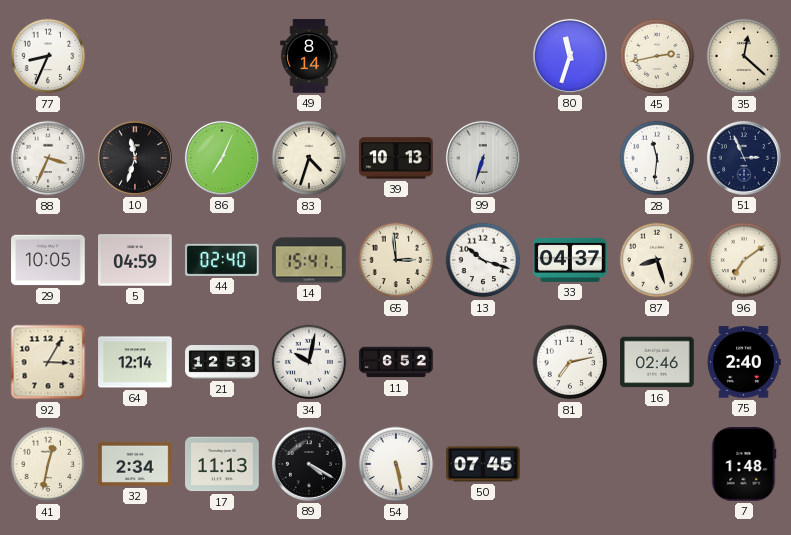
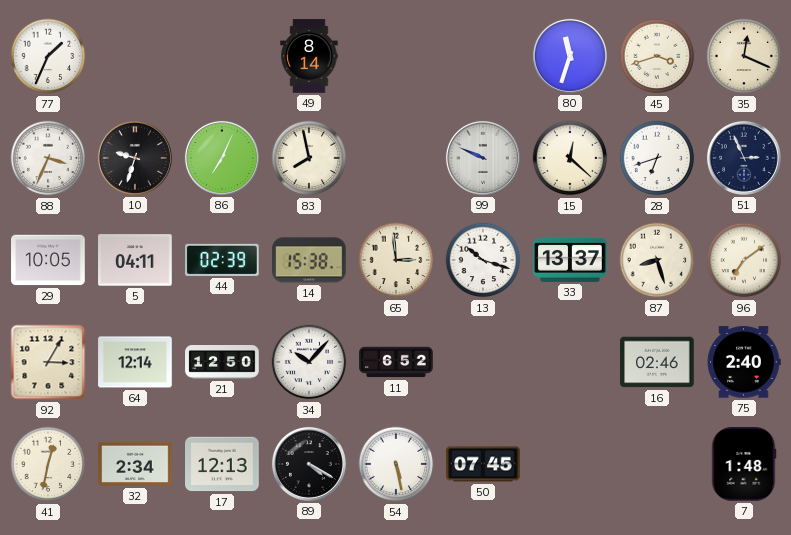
77: 8:34 -> 1:34
45: 2:43 -> 3:42
35: 12:22 -> 12:19
10: 11:33 -> 9:33
83: 4:33 -> 7:58
39: 10:13 -> none
99: 6:33 -> 9:49
15: none -> 12:22
28: 11:31 -> 6:42
5: 04:59 -> 04:11
44: 02:40 -> 02:39
14: 15:41 -> 15:38
33: 04:37 -> 13:37
21: 12:53 -> 12:50
34: 10:02 -> 10:07
81: 7:13 -> none
17: 11:13 -> 12:13
